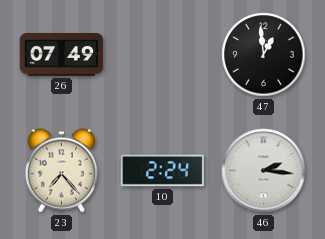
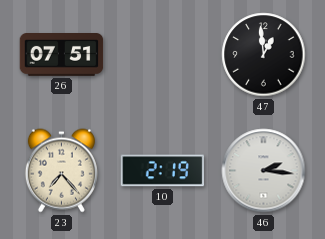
26: 07:49 -> 07:51
10: 2:24 -> 2:19
